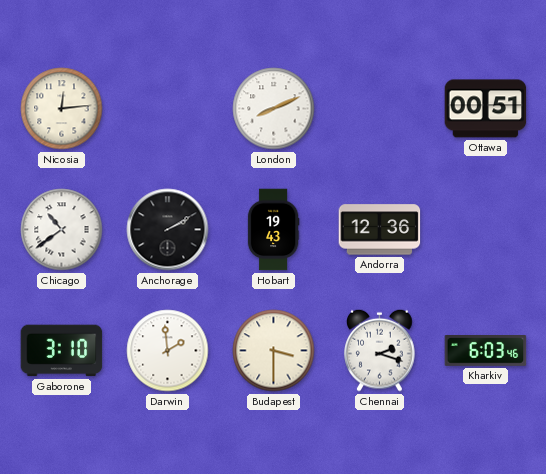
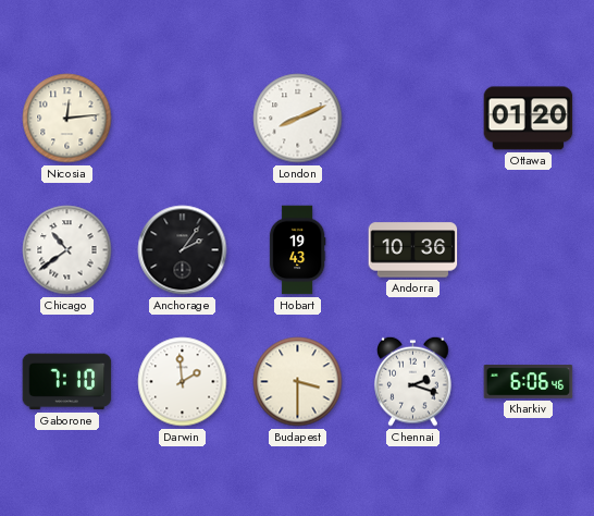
Ottawa: 00:51 -> 01:20
Anchorage: 2:10 -> 2:06
Andorra: 12:36 -> 10:36
Gaborone: 3:10 -> 7:10
Kharkiv: 6:03 -> 6:06
